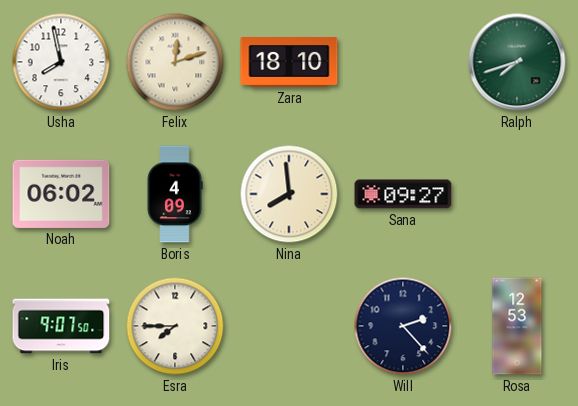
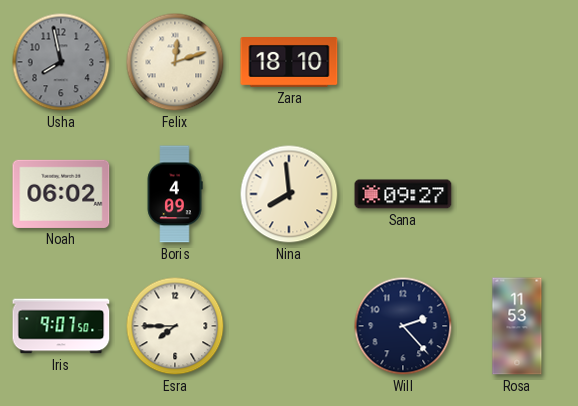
Usha dial: white -> grey
Ralph: 7:42 -> none
Rosa: 12:53 -> 11:53
